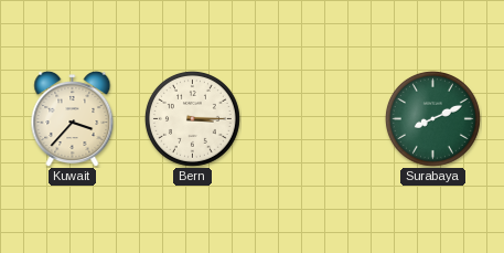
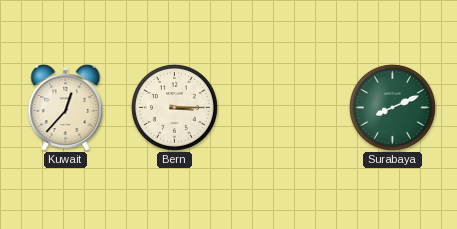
Kuwait: 3:37 -> 12:37
